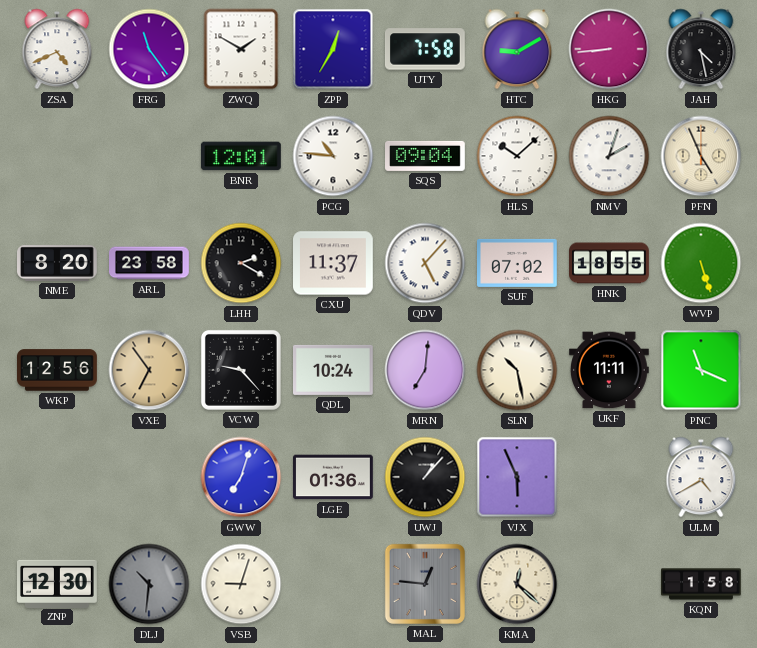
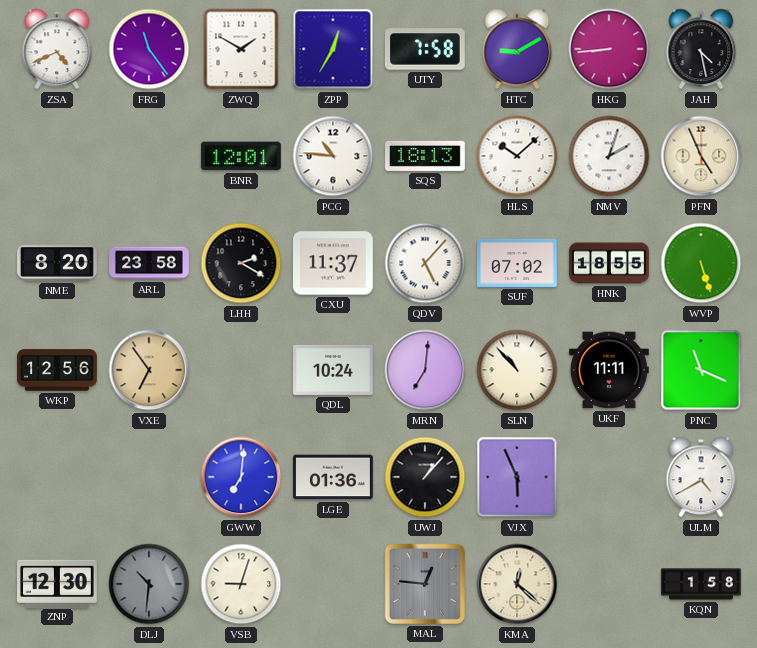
SQS: 09:04 -> 18:13
VCW: 9:23 -> none
SLN: 10:28 -> 10:53
GWW: 7:03 -> 7:01
